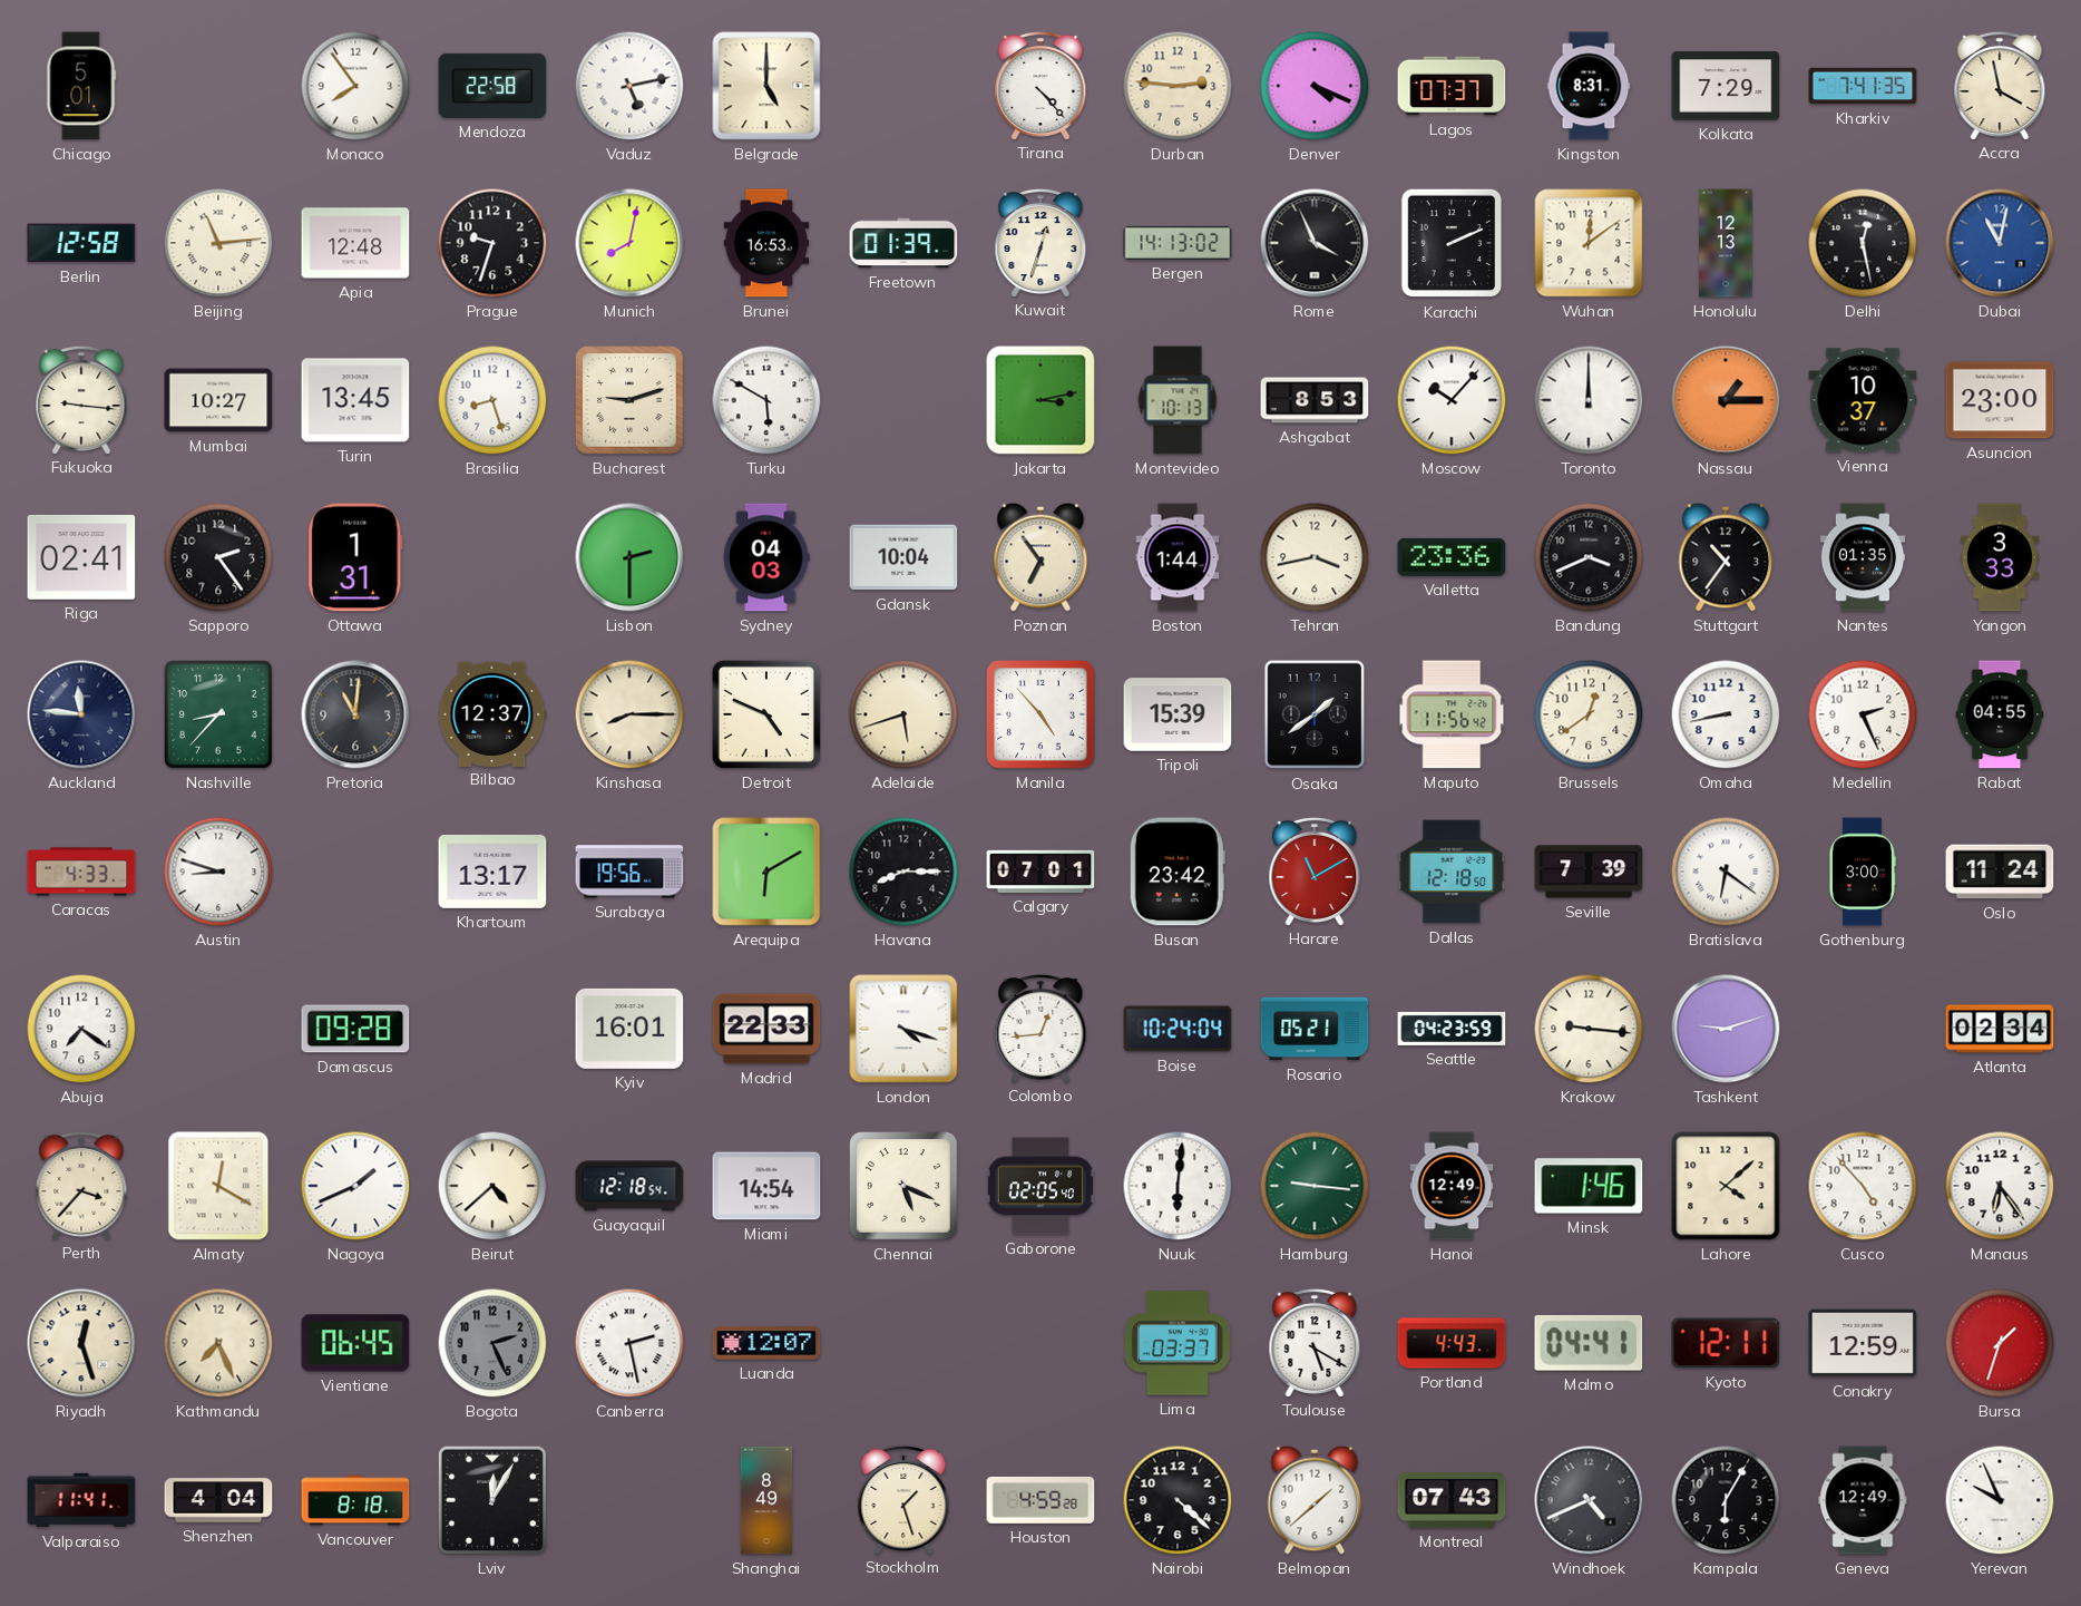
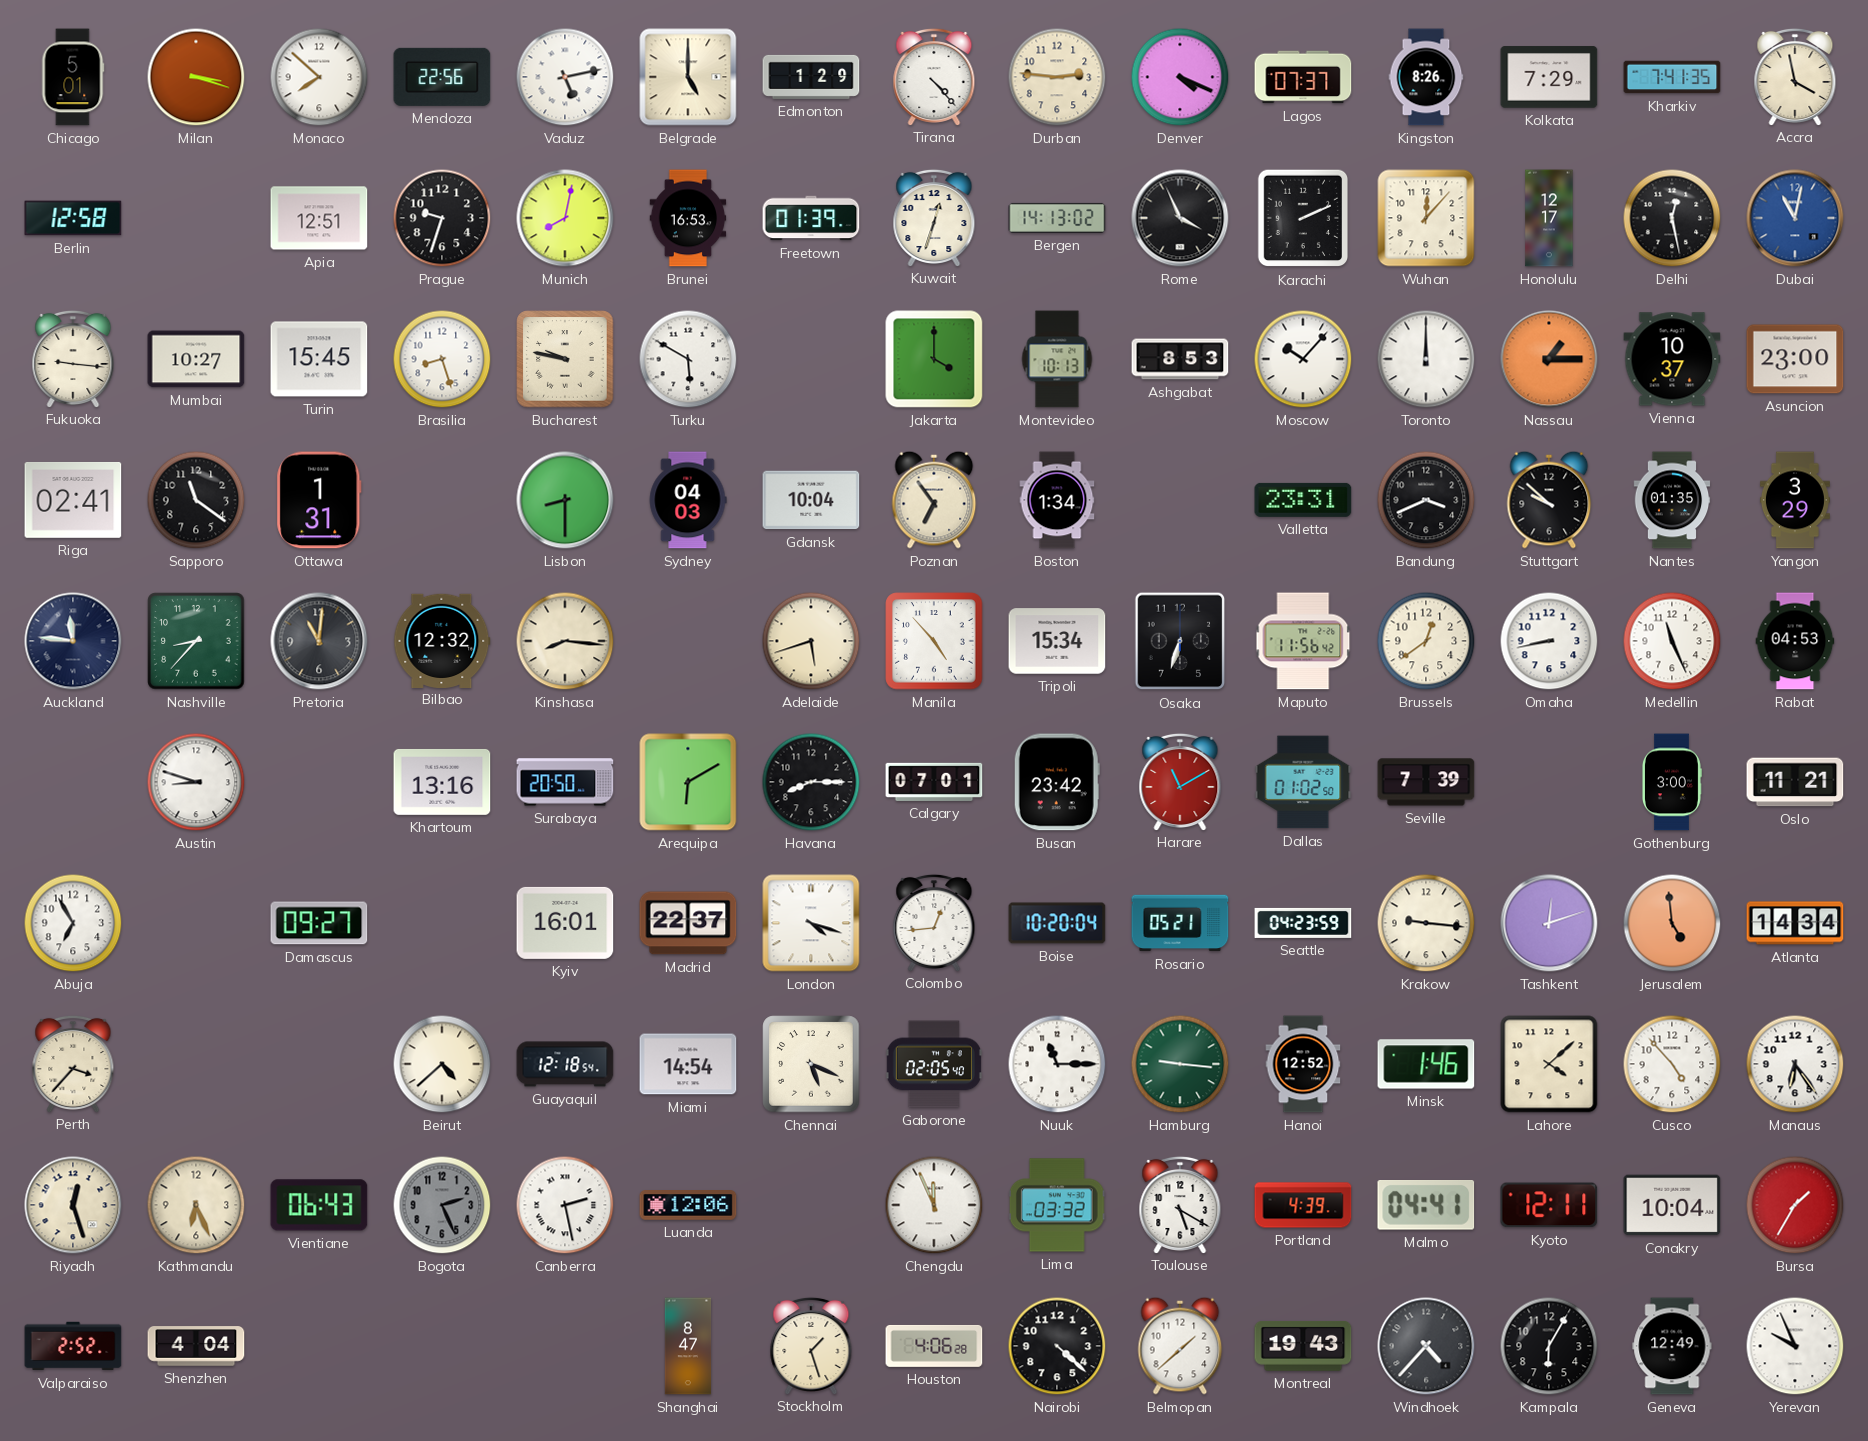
Milan: none -> 3:18
Monaco: 7:54 -> 7:52
Mendoza: 22:58 -> 22:56
Edmonton: none -> 1:29
Kingston: 8:31 -> 8:26
Beijing: 11:14 -> none
Apia: 12:48 -> 12:51
Wuhan: 12:09 -> 12:07
Honolulu: 12:13 -> 12:17
Turin: 13:45 -> 15:45
Bucharest: 9:12 -> 9:47
Jakarta: 3:13 -> 4:00
Sapporo: 2:24 -> 11:21
Lisbon: 2:30 -> 8:30
Boston: 1:44 -> 1:34
Tehran: 3:43 -> none
Valletta: 23:36 -> 23:31
Stuttgart: 10:36 -> 9:52
Yangon: 3:33 -> 3:29
Bilbao: 12:37 -> 12:32
Kinshasa: 8:15 -> 8:16
Detroit: 4:49 -> none
Tripoli: 15:39 -> 15:34
Osaka: 1:39 -> 6:33
Medellin: 2:26 -> 11:26
Rabat: 04:55 -> 04:53
Caracas: 4:33 -> none
Khartoum: 13:17 -> 13:16
Surabaya: 19:56 -> 20:50
Dallas: 12:18 -> 01:02
Bratislava: 6:21 -> none
Oslo: 11:24 -> 11:21
Abuja: 7:21 -> 6:55
Damascus: 09:28 -> 09:27
Madrid: 22:33 -> 22:37
Boise: 10:24 -> 10:20
Tashkent: 9:12 -> 12:12
Jerusalem: none -> 4:59
Atlanta: 02:34 -> 14:34
Almaty: 12:20 -> none
Nagoya: 1:41 -> none
Nuuk: 6:01 -> 11:15
Hanoi: 12:49 -> 12:52
Kathmandu: 7:26 -> 6:26
Vientiane: 06:45 -> 06:43
Luanda: 12:07 -> 12:06
Chengdu: none -> 11:56
Lima: 03:37 -> 03:32
Portland: 4:43 -> 4:39
Conakry: 12:59 -> 10:04
Bursa: 1:33 -> 1:35
Valparaiso: 11:41 -> 2:52
Vancouver: 8:18 -> none
Lviv: 12:05 -> none
Shanghai: 8:49 -> 8:47
Houston: 4:59 -> 4:06
Montreal: 07:43 -> 19:43
Windhoek: 4:41 -> 4:37
